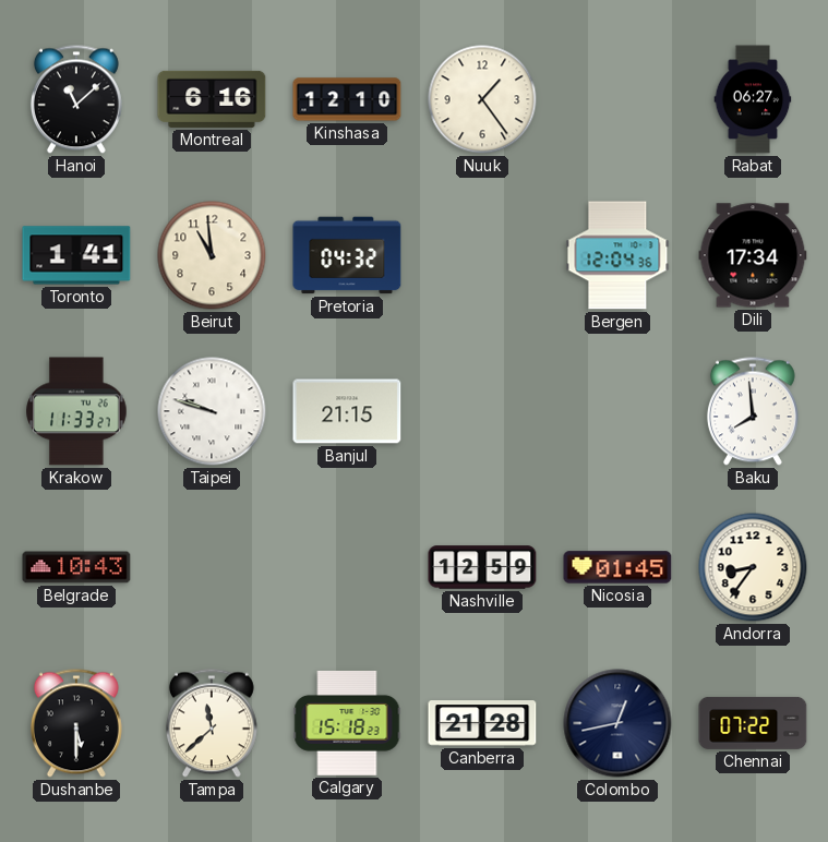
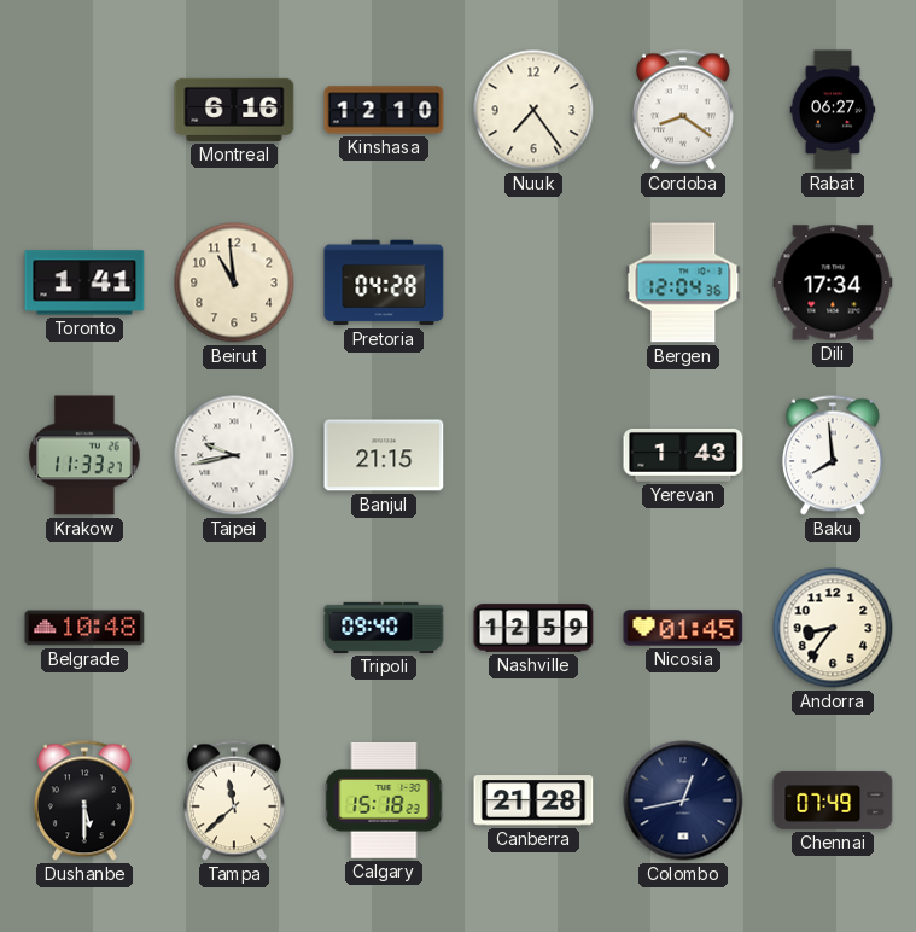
Hanoi: 11:08 -> none
Nuuk: 1:24 -> 7:24
Cordoba: none -> 8:21
Pretoria: 04:32 -> 04:28
Taipei: 9:48 -> 9:43
Yerevan: none -> 1:43
Belgrade: 10:43 -> 10:48
Tripoli: none -> 09:40
Chennai: 07:22 -> 07:49
